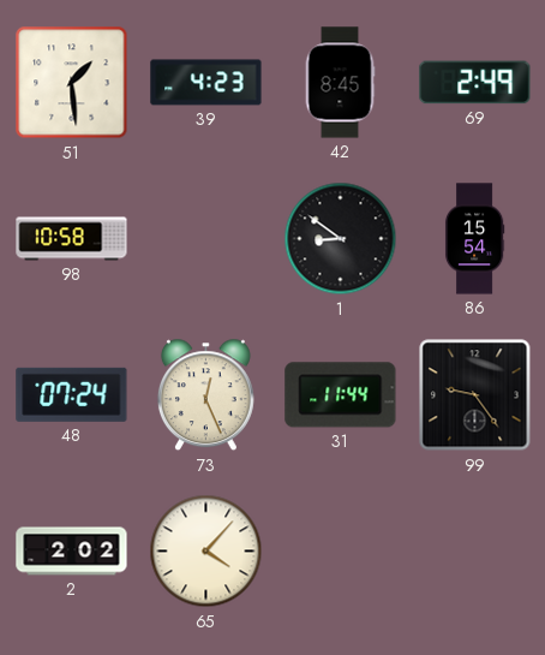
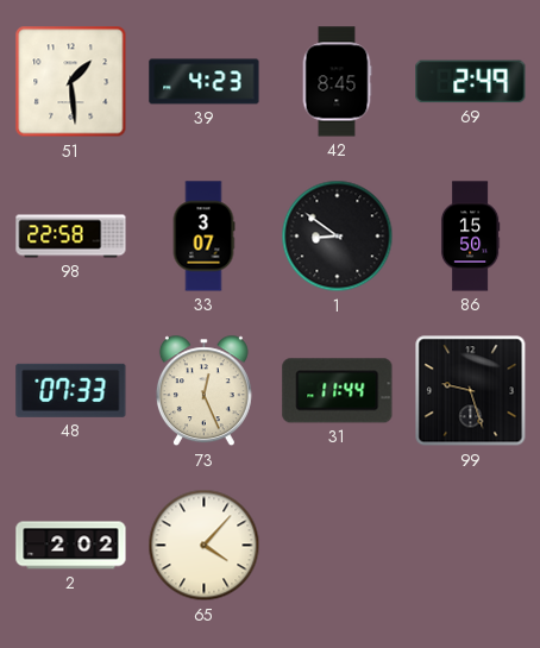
98: 10:58 -> 22:58
33: none -> 3:07
86: 15:54 -> 15:50
48: 07:24 -> 07:33
99: 9:24 -> 9:27
